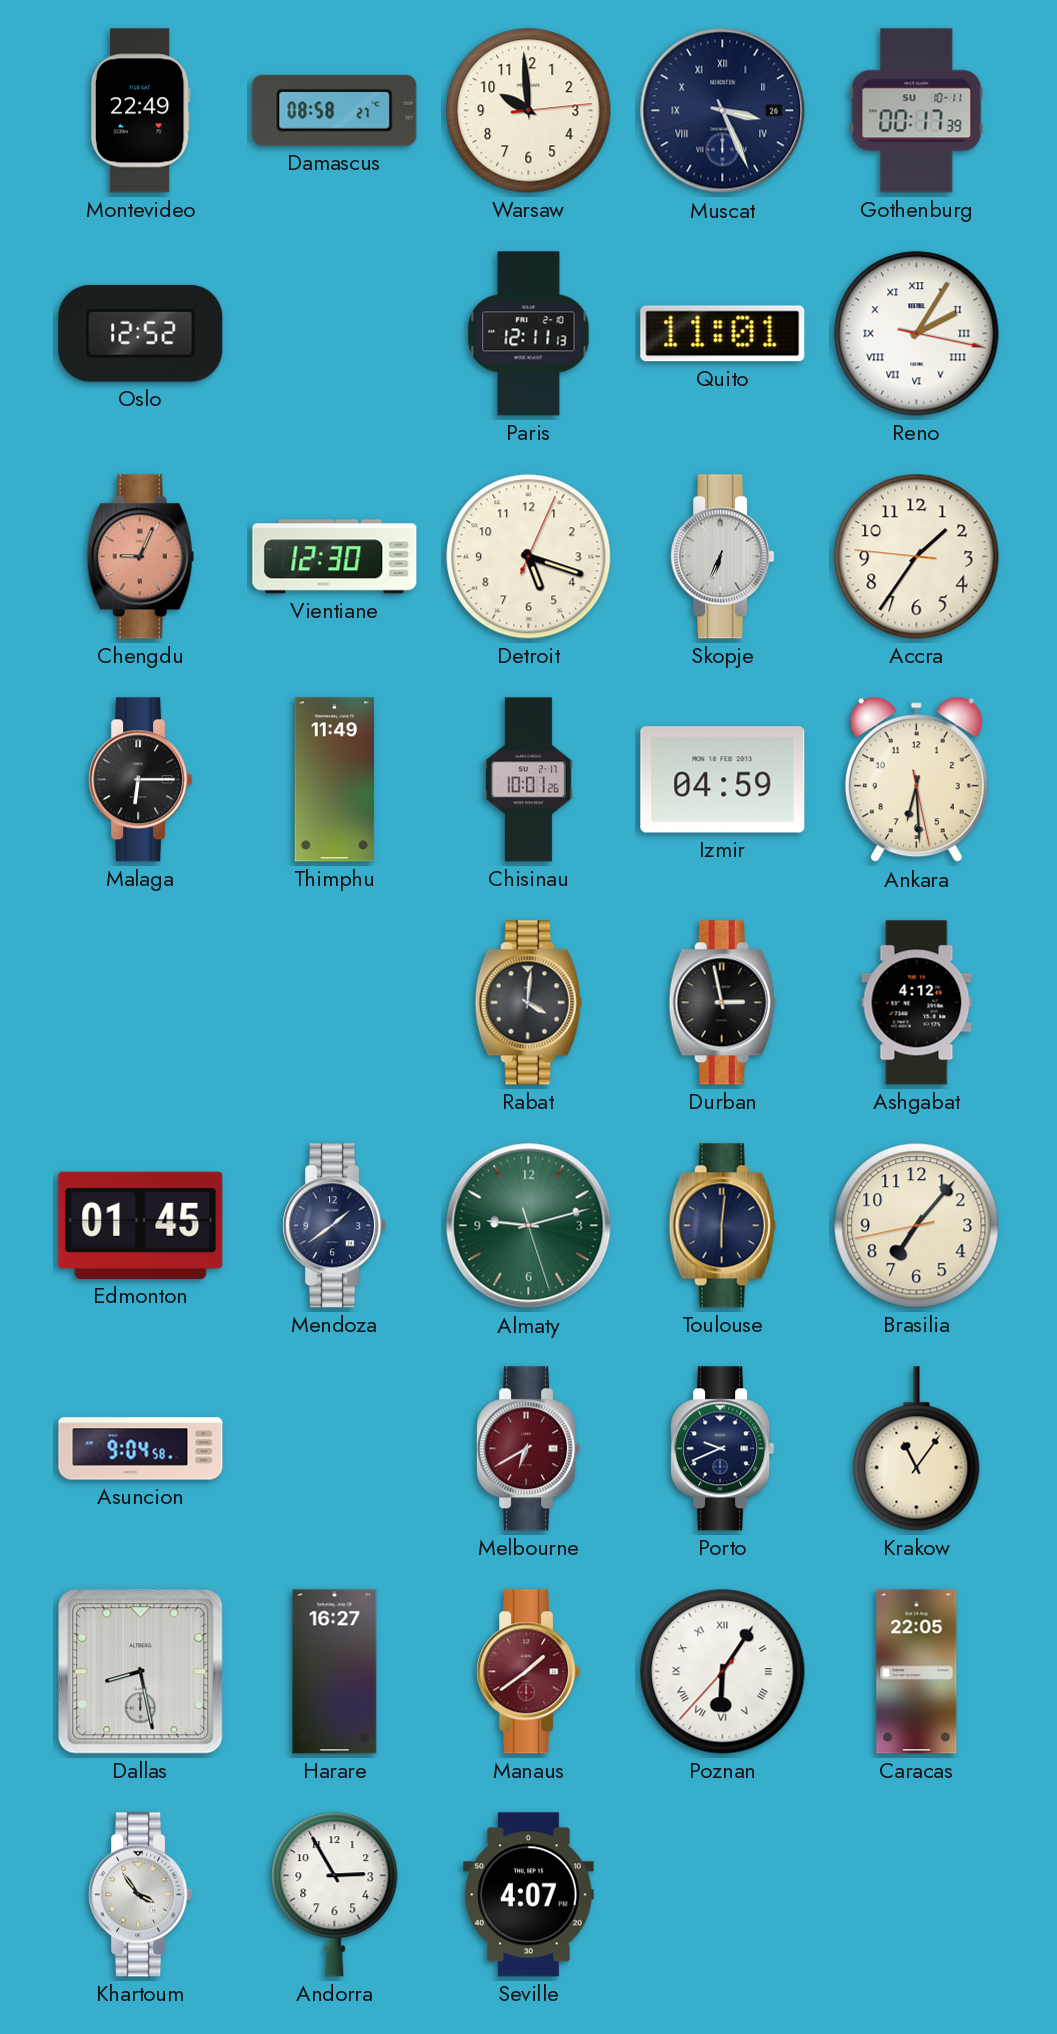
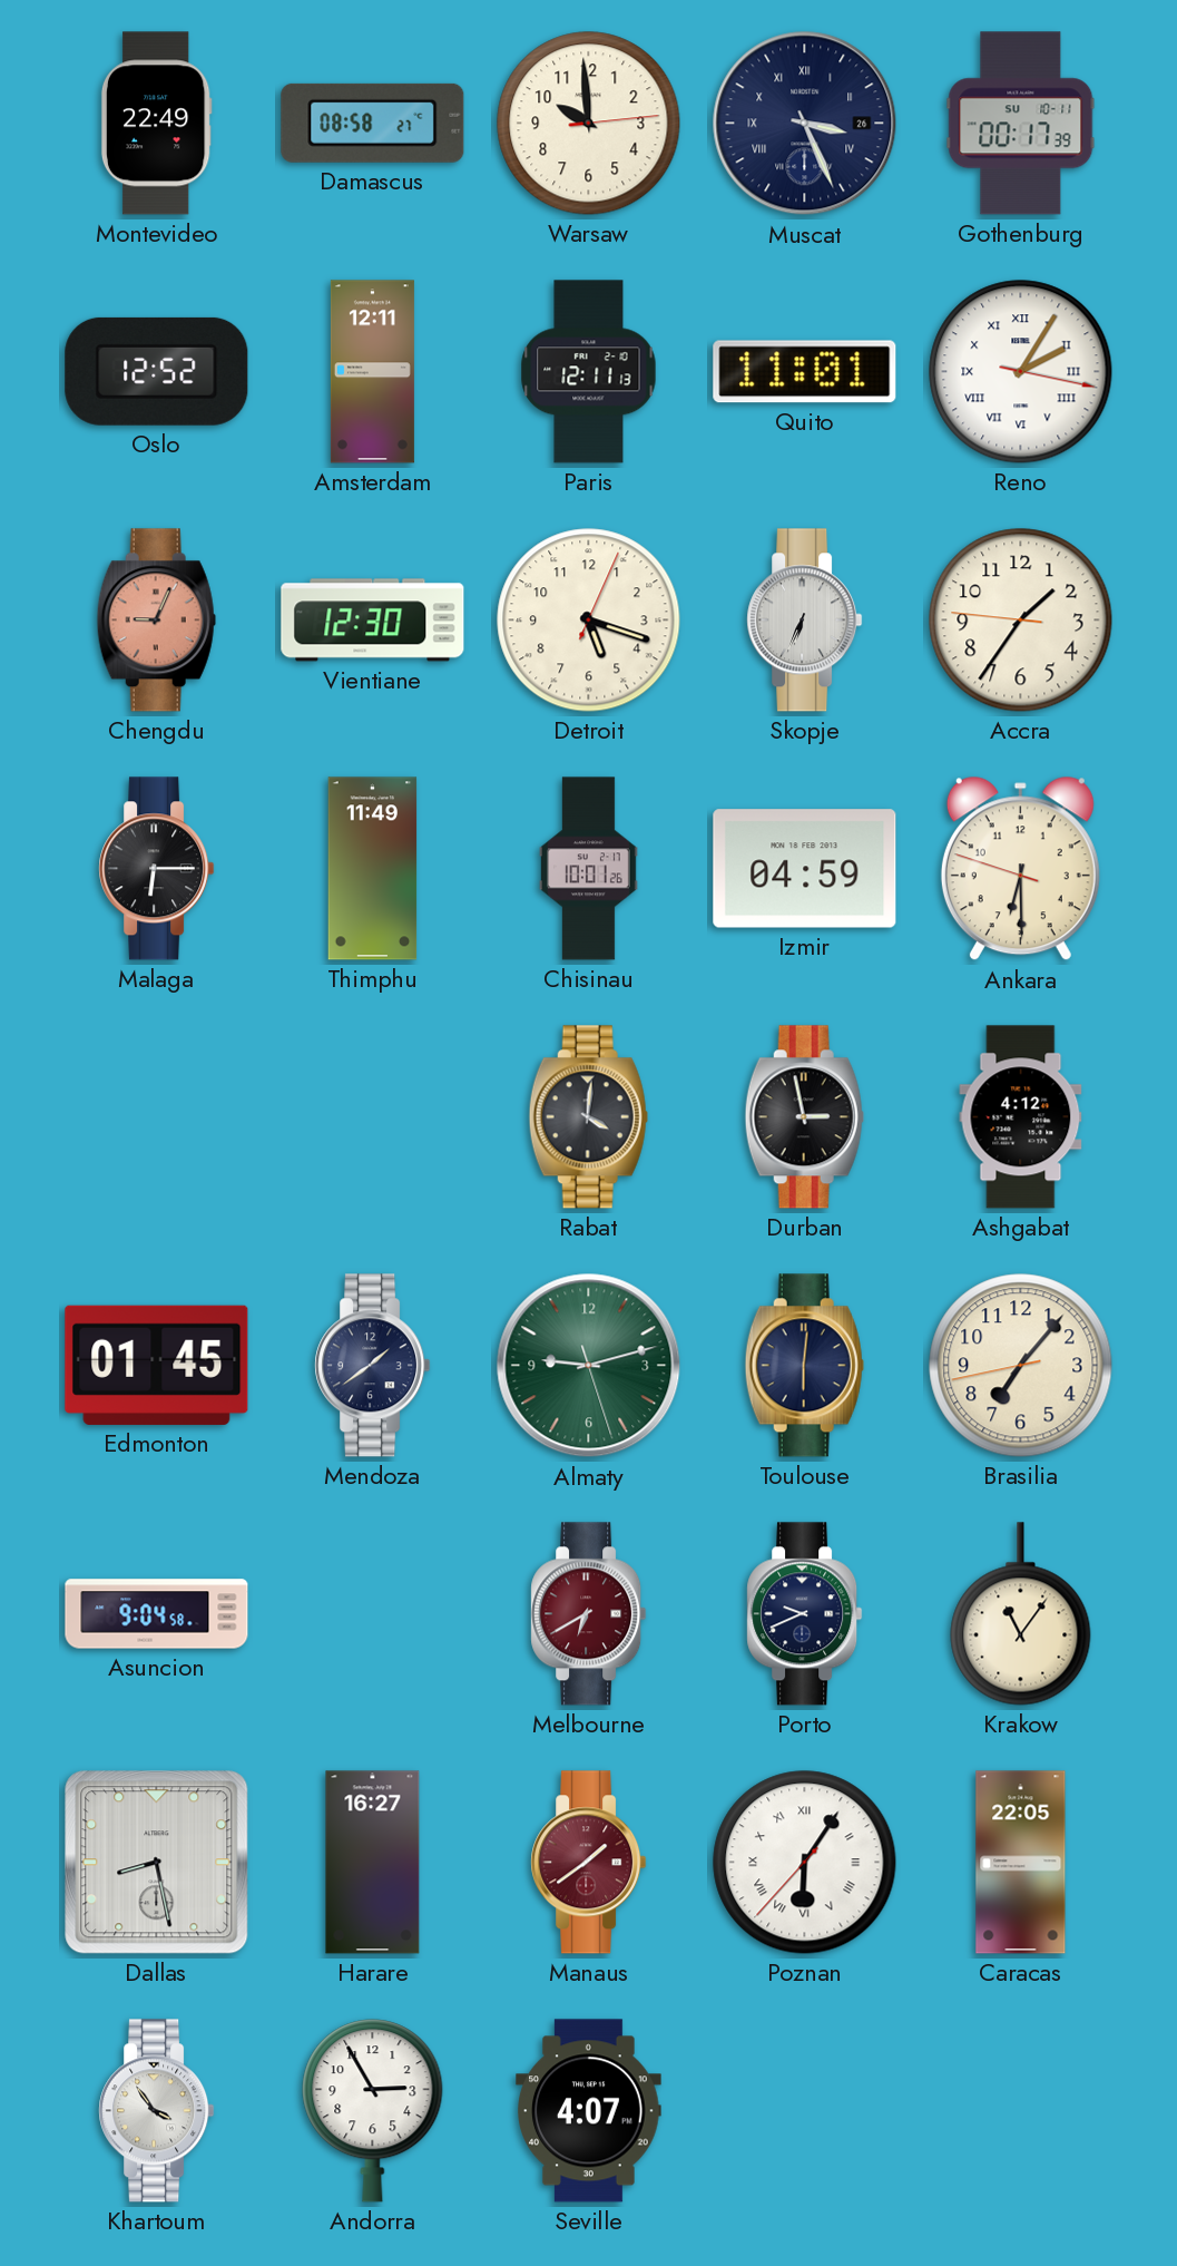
Amsterdam: none -> 12:11
Ankara: 6:29:28 -> 6:29:48
